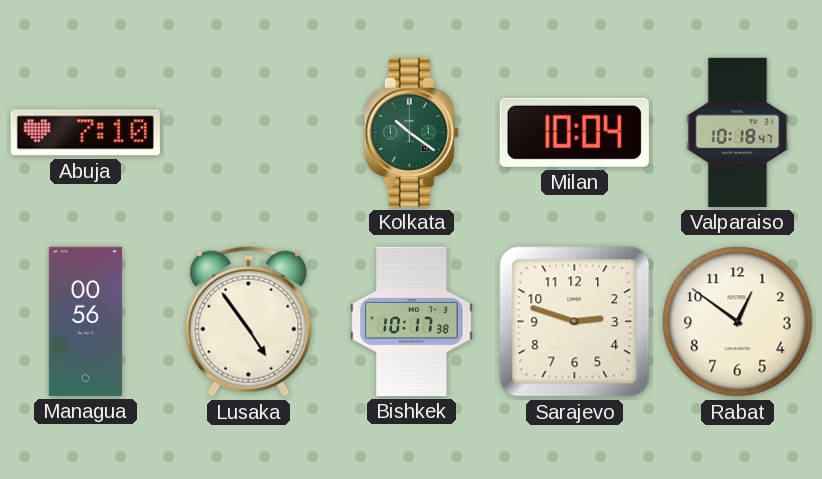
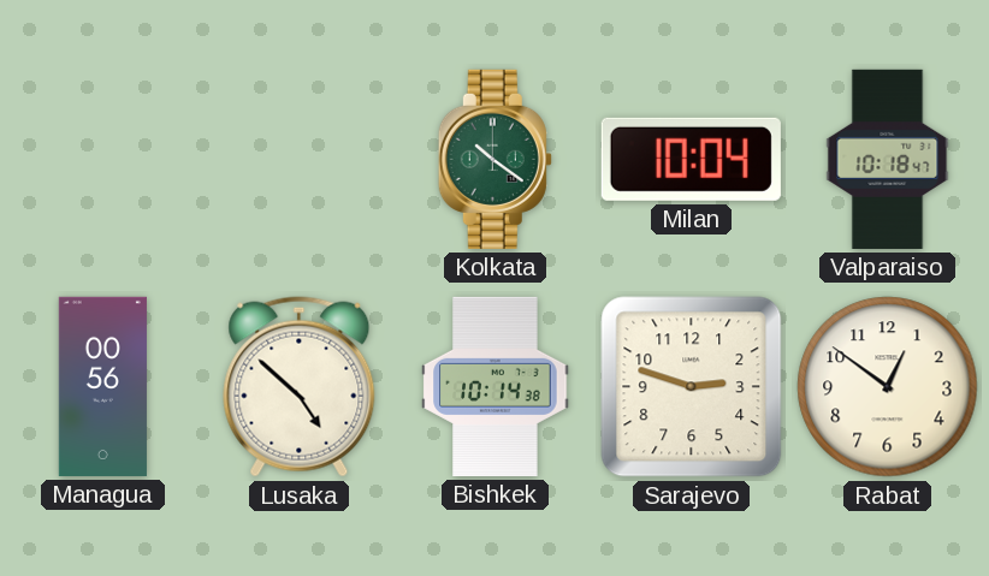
Abuja: 7:10 -> none
Lusaka: 4:54 -> 4:52
Bishkek: 10:17 -> 10:14
